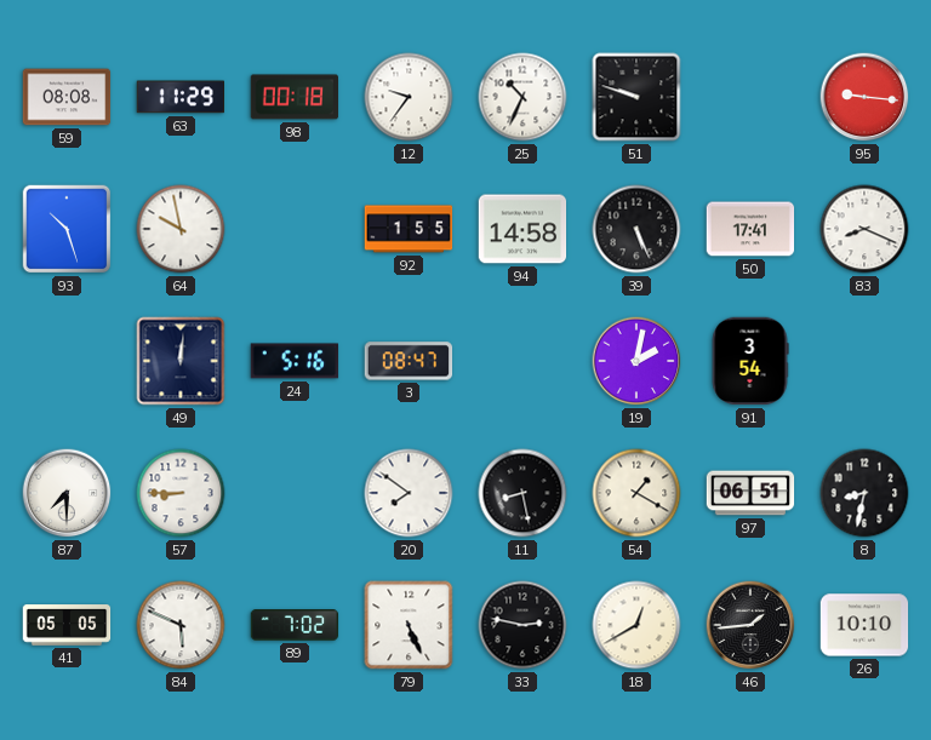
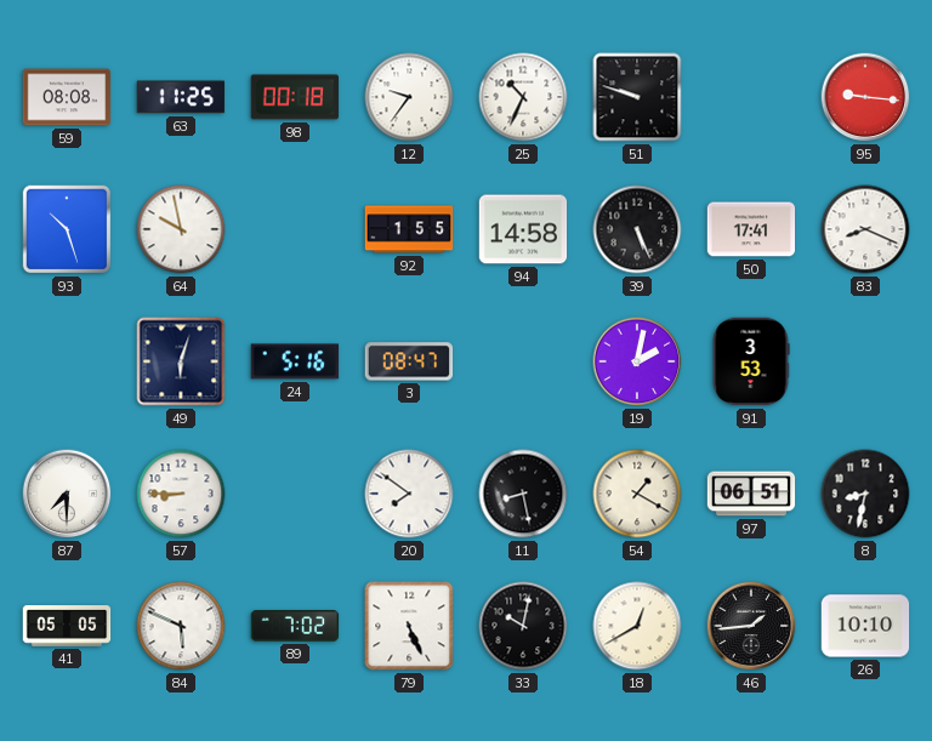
63: 11:29 -> 11:25
49: 12:01 -> 6:03
91: 3:54 -> 3:53
33: 2:47 -> 10:02
